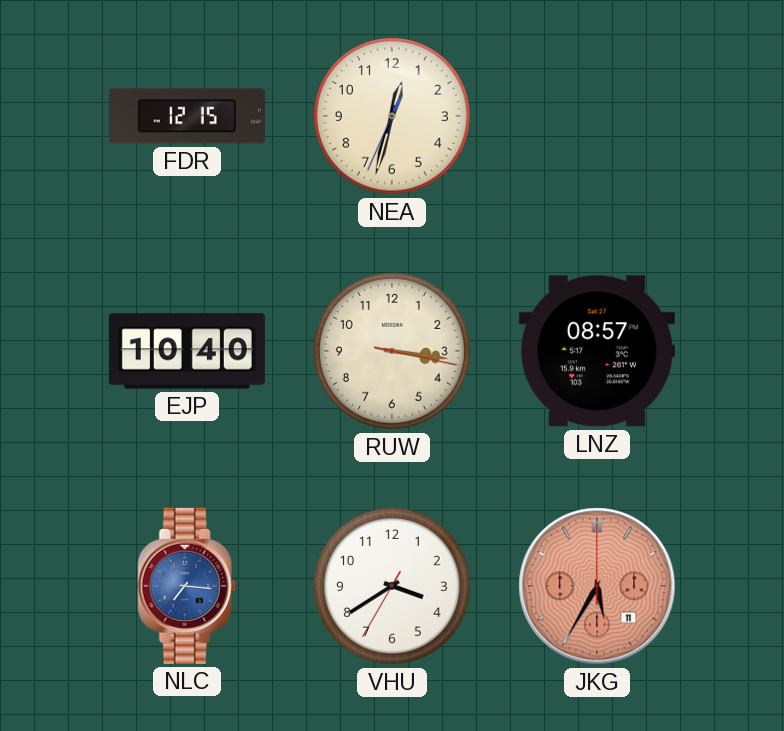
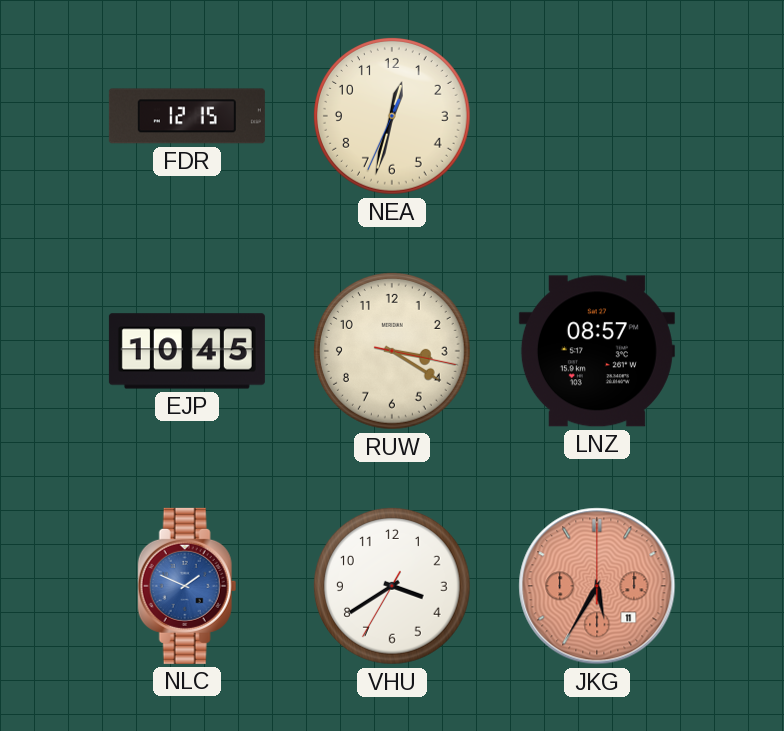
EJP: 10:40 -> 10:45
RUW: 3:16 -> 3:20
NLC: 7:16 -> 1:49
